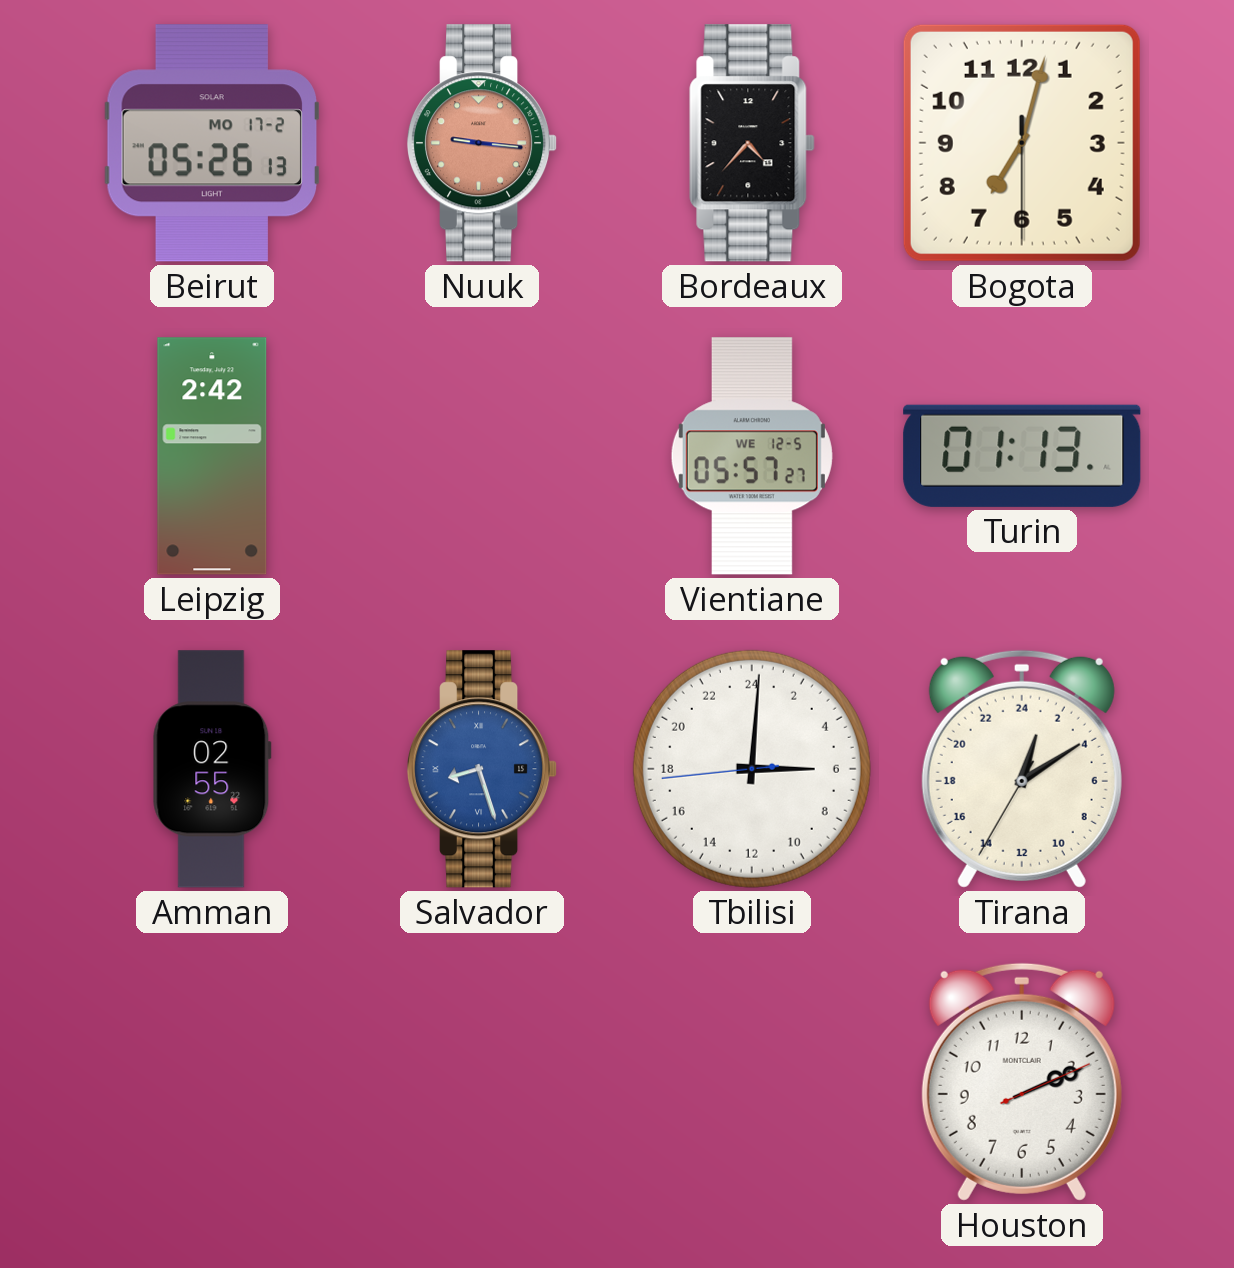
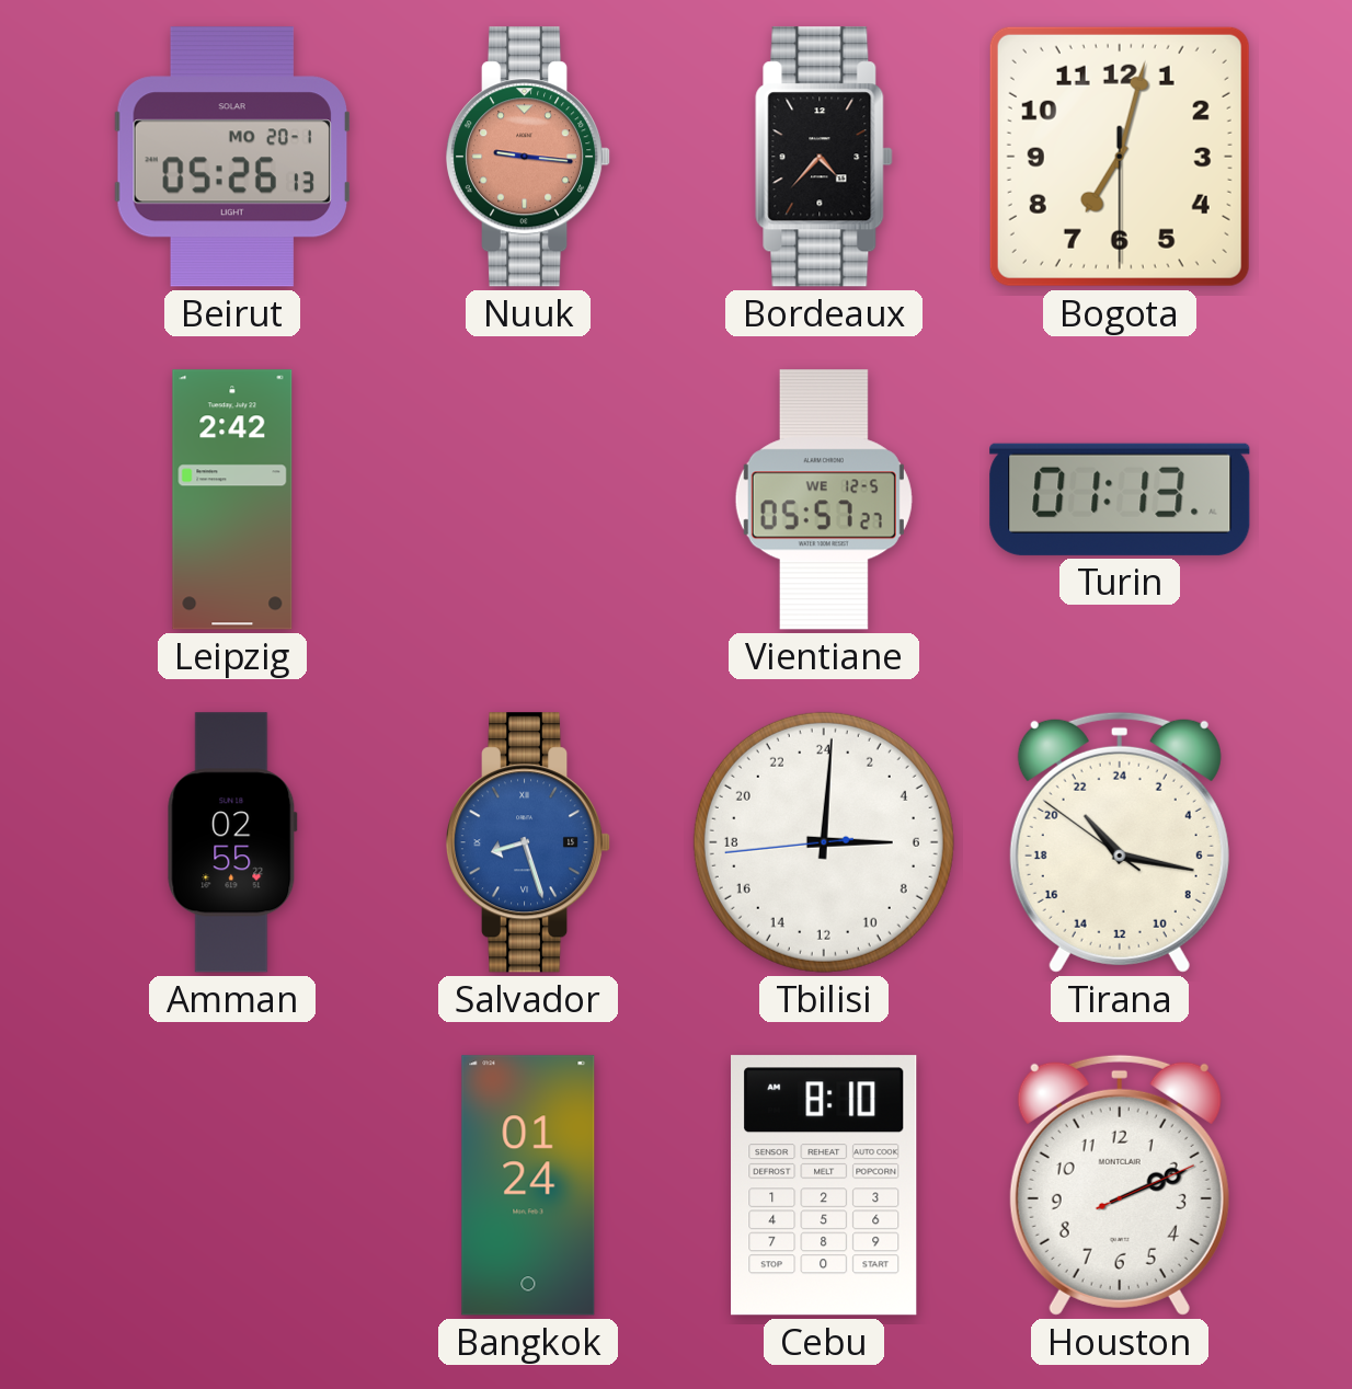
Beirut date: MO 17-2 -> MO 20-1
Tirana: 1:09 -> 21:16
Bangkok: none -> 01:24
Cebu: none -> 8:10
